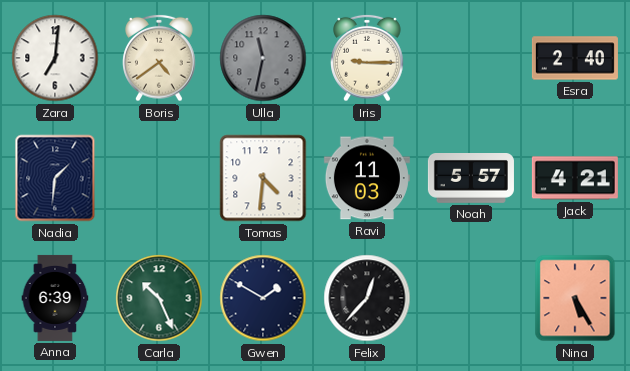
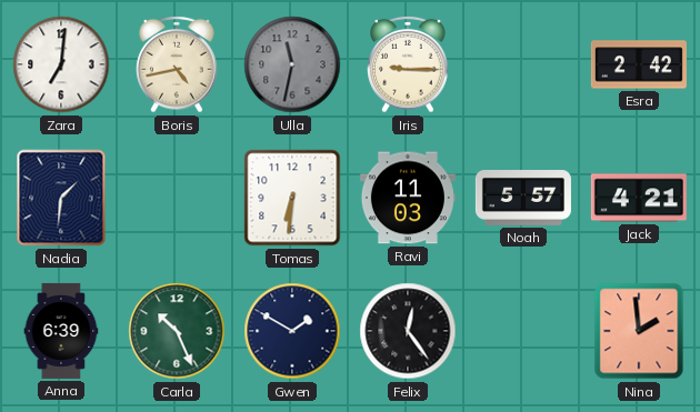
Boris: 4:39 -> 4:43
Esra: 2:40 -> 2:42
Tomas: 4:31 -> 6:31
Felix: 12:37 -> 12:24
Nina: 5:25 -> 1:59
